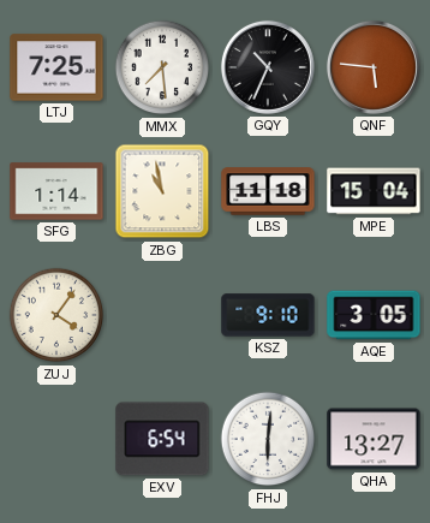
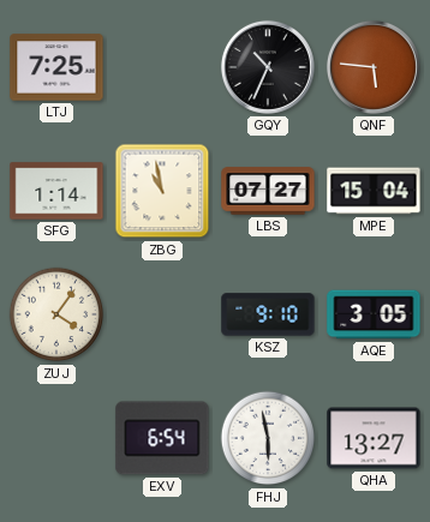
MMX: 7:29 -> none
LBS: 11:18 -> 07:27
FHJ: 6:01 -> 5:58
